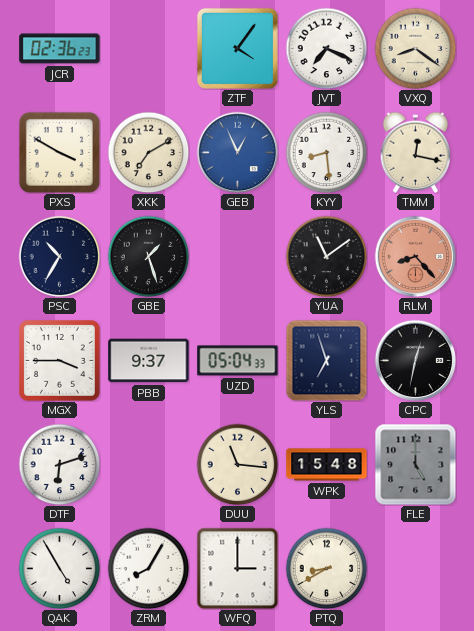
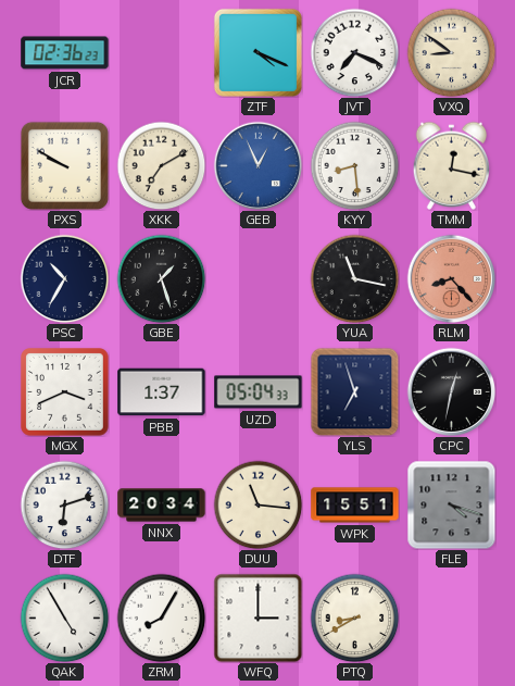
ZTF: 4:06 -> 4:19
VXQ: 8:21 -> 8:51
PXS: 3:50 -> 9:50
YUA: 11:09 -> 11:17
MGX: 3:45 -> 3:41
PBB: 9:37 -> 1:37
NNX: none -> 20:34
WPK: 15:48 -> 15:51
FLE: 5:00 -> 4:18
